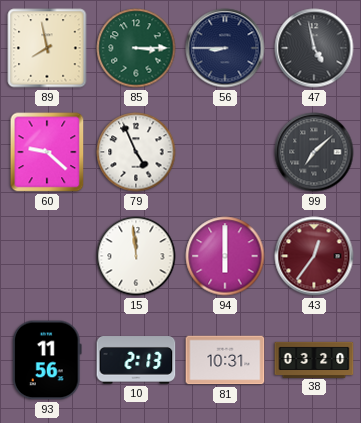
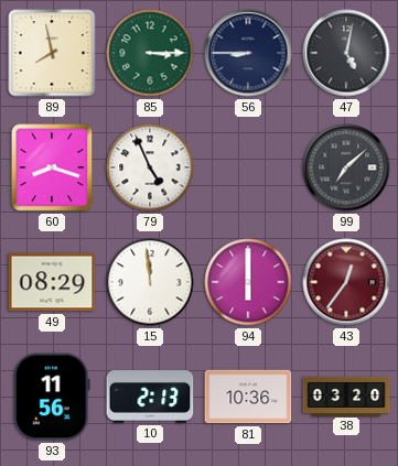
47: 4:58 -> 5:02
60: 9:22 -> 8:18
49: none -> 08:29
81: 10:31 -> 10:36
